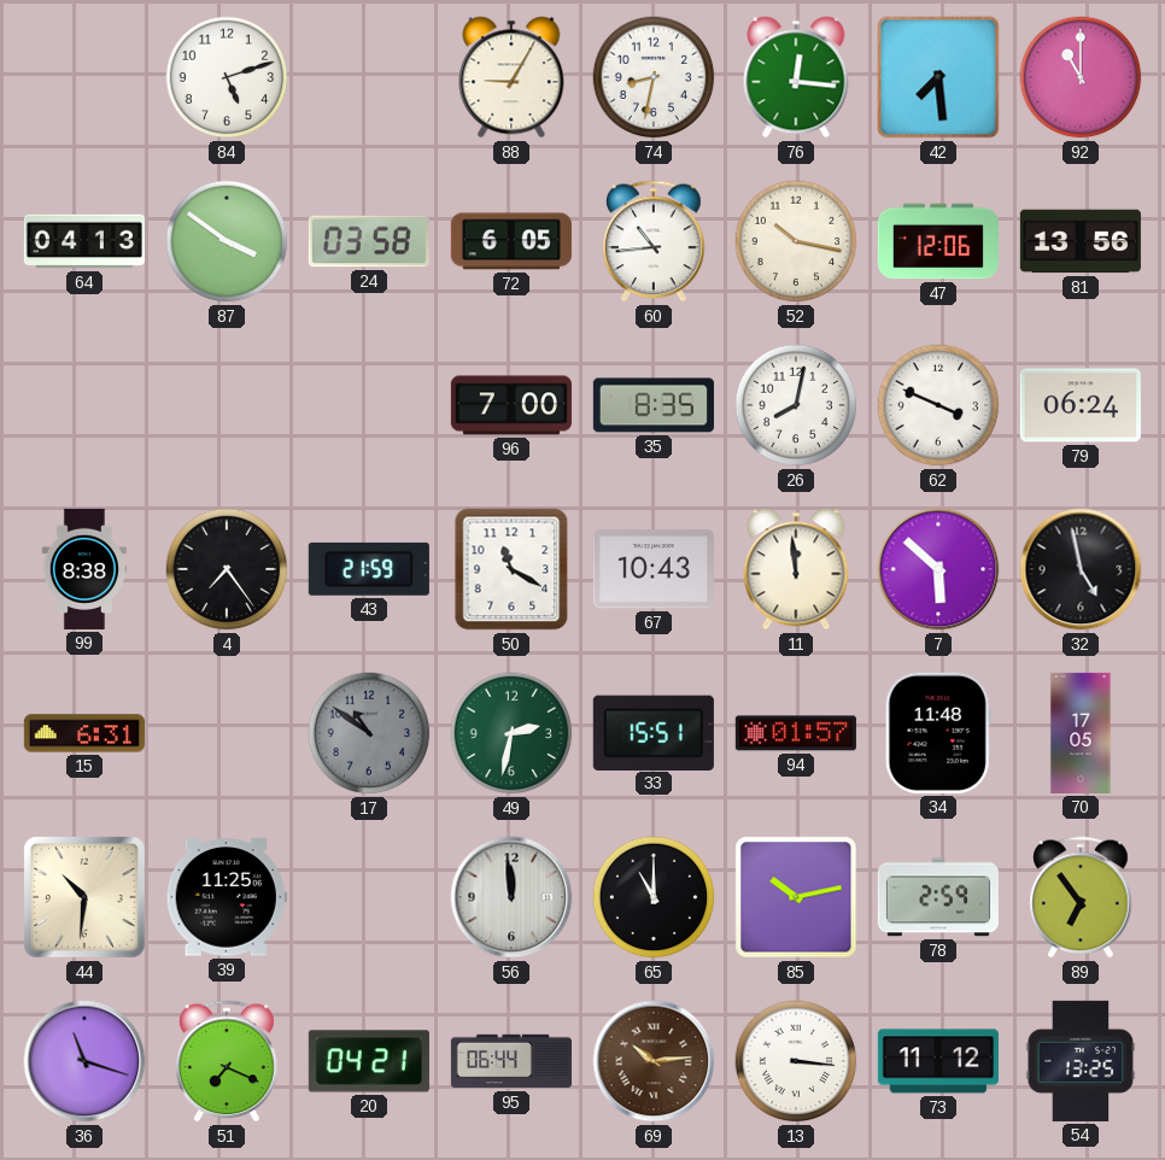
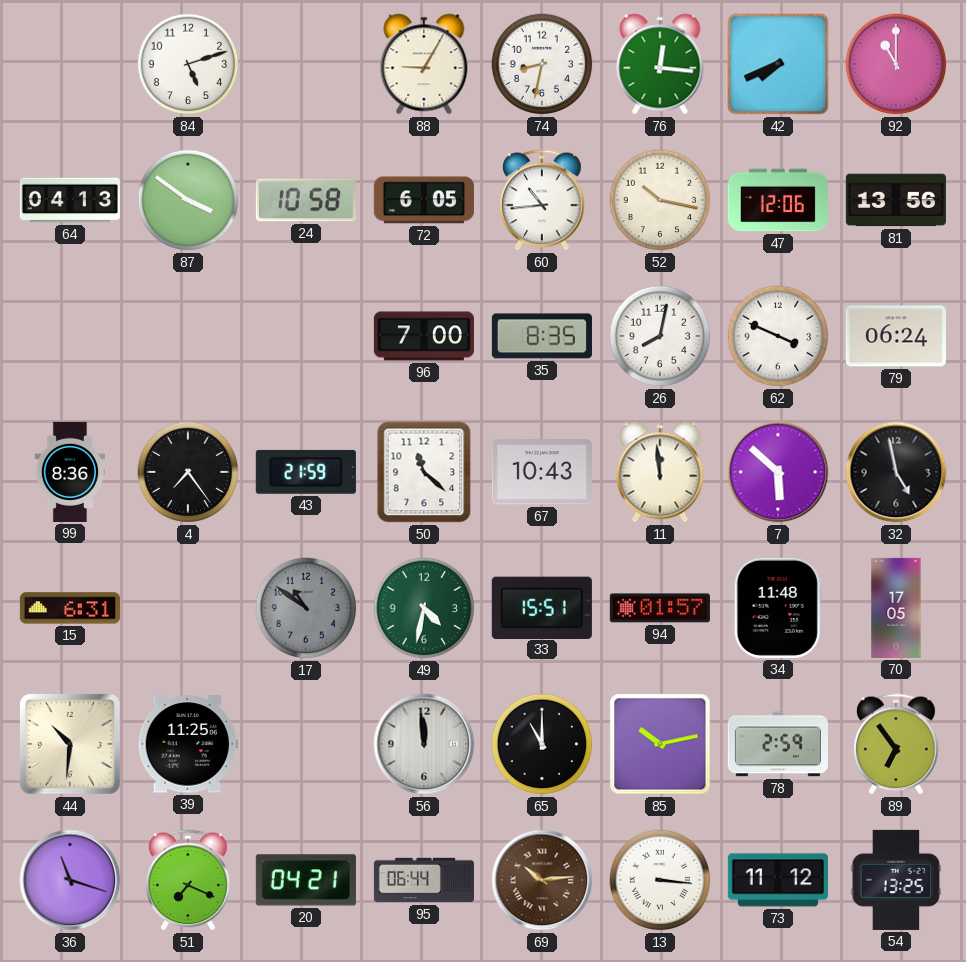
42: 7:29 -> 7:41
24: 03:58 -> 10:58
99: 8:38 -> 8:36
50: 11:20 -> 11:22
49: 2:32 -> 4:32
